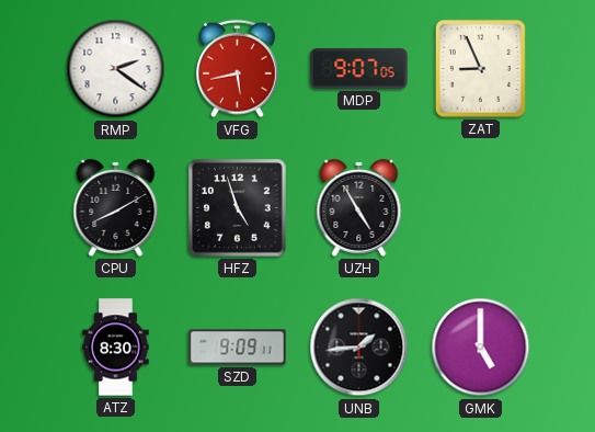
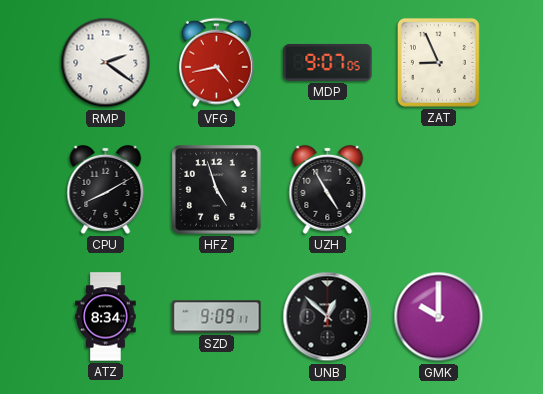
VFG: 5:43 -> 4:43
ATZ: 8:30 -> 8:34
UNB: 1:44 -> 12:52
GMK: 5:00 -> 10:00
